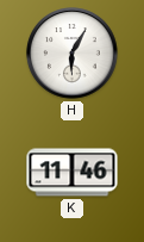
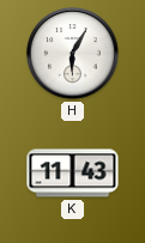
K: 11:46 -> 11:43
